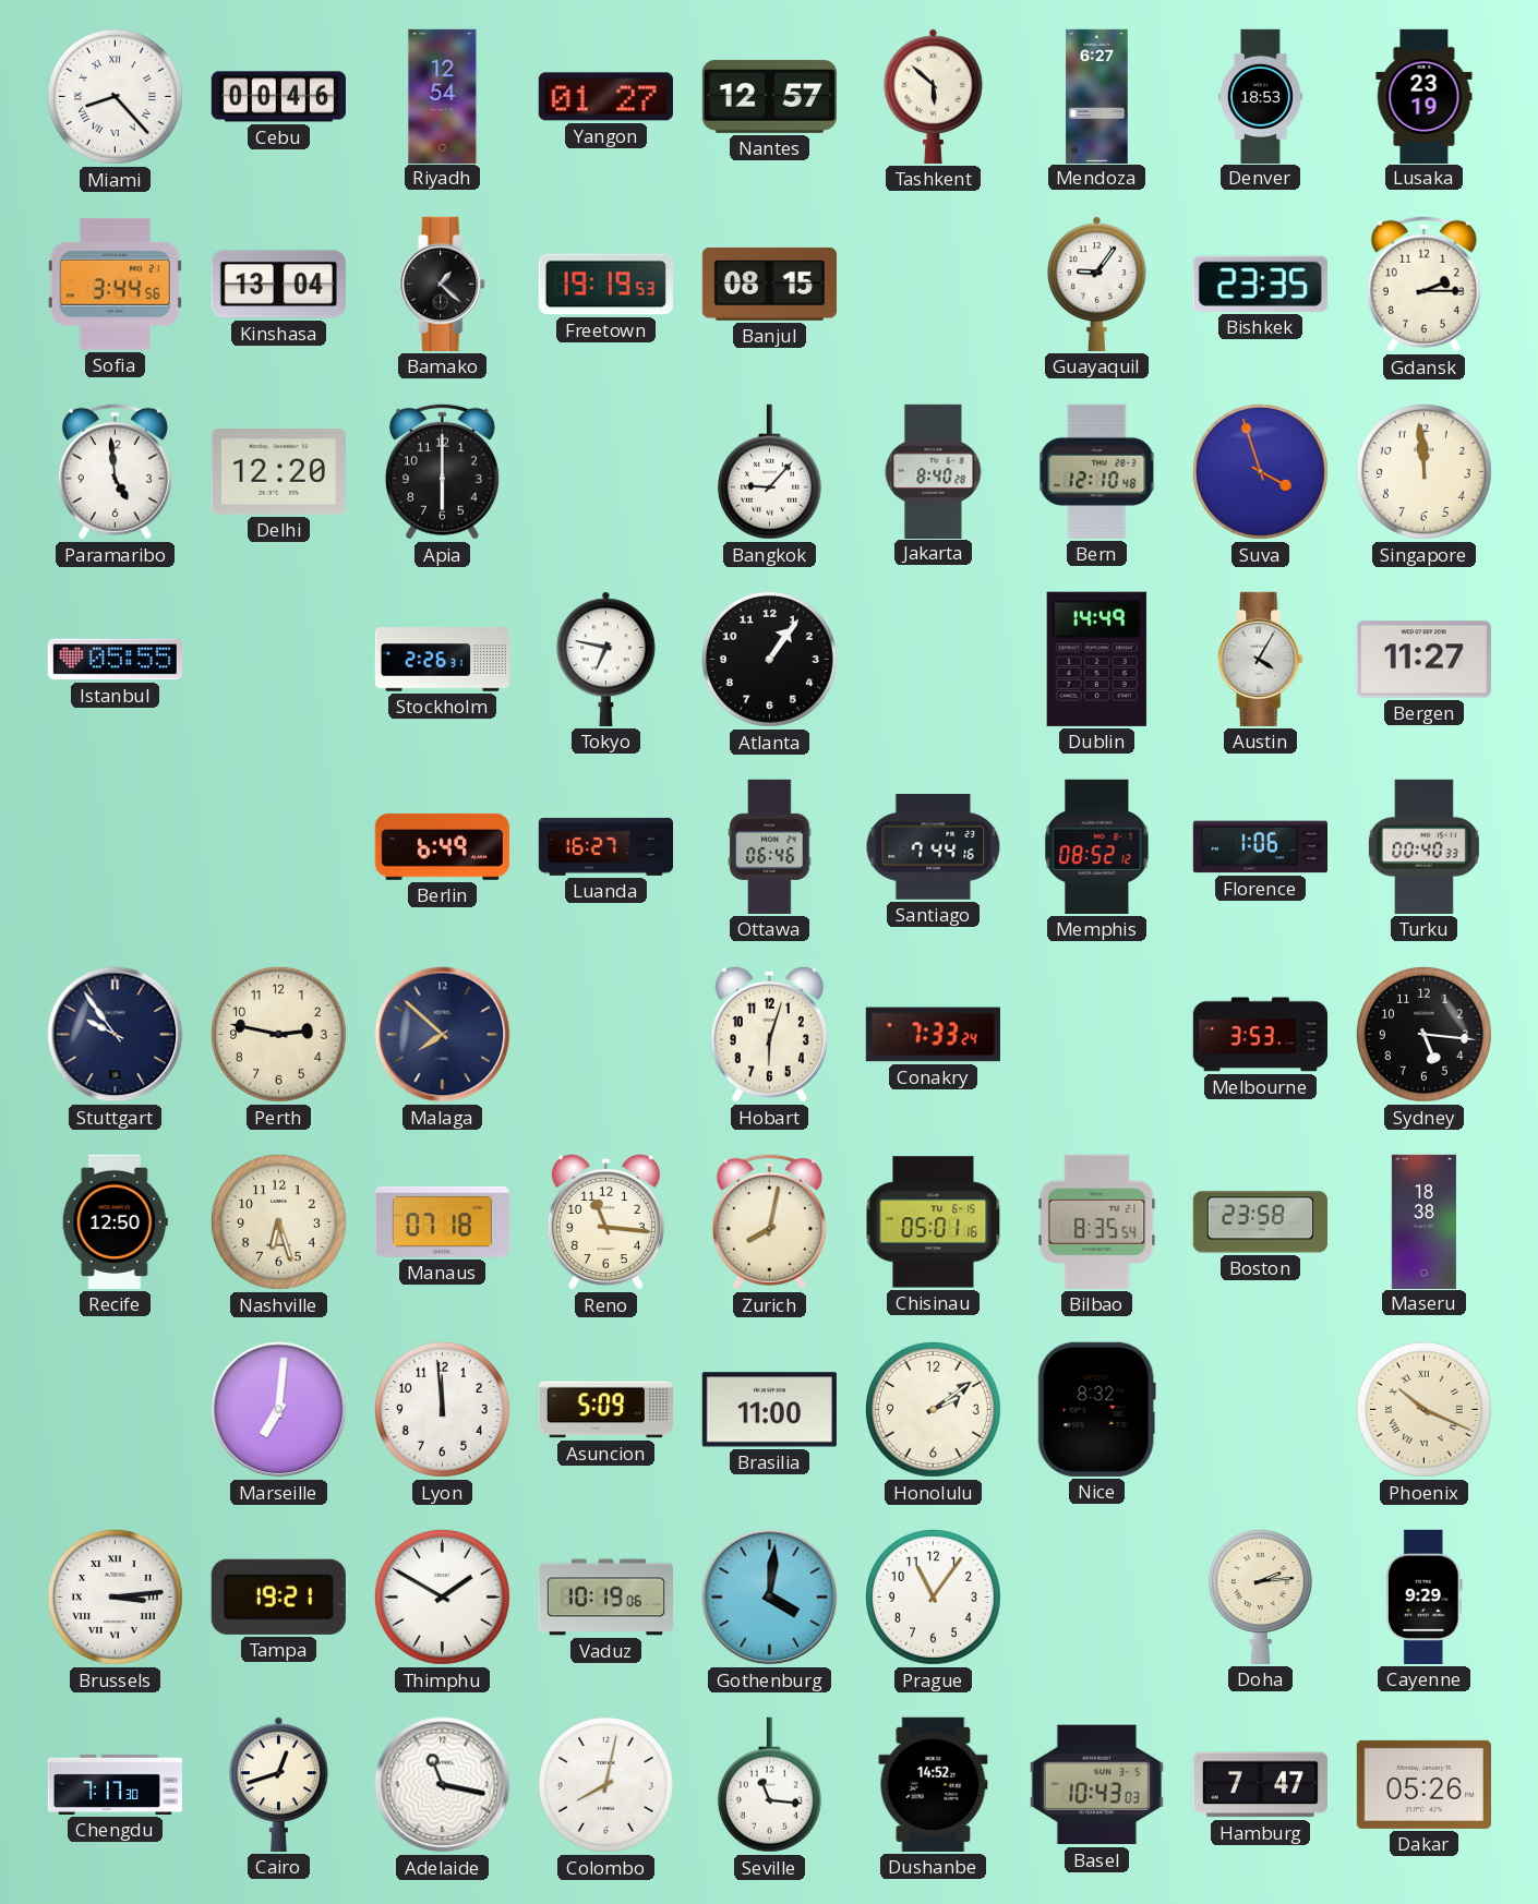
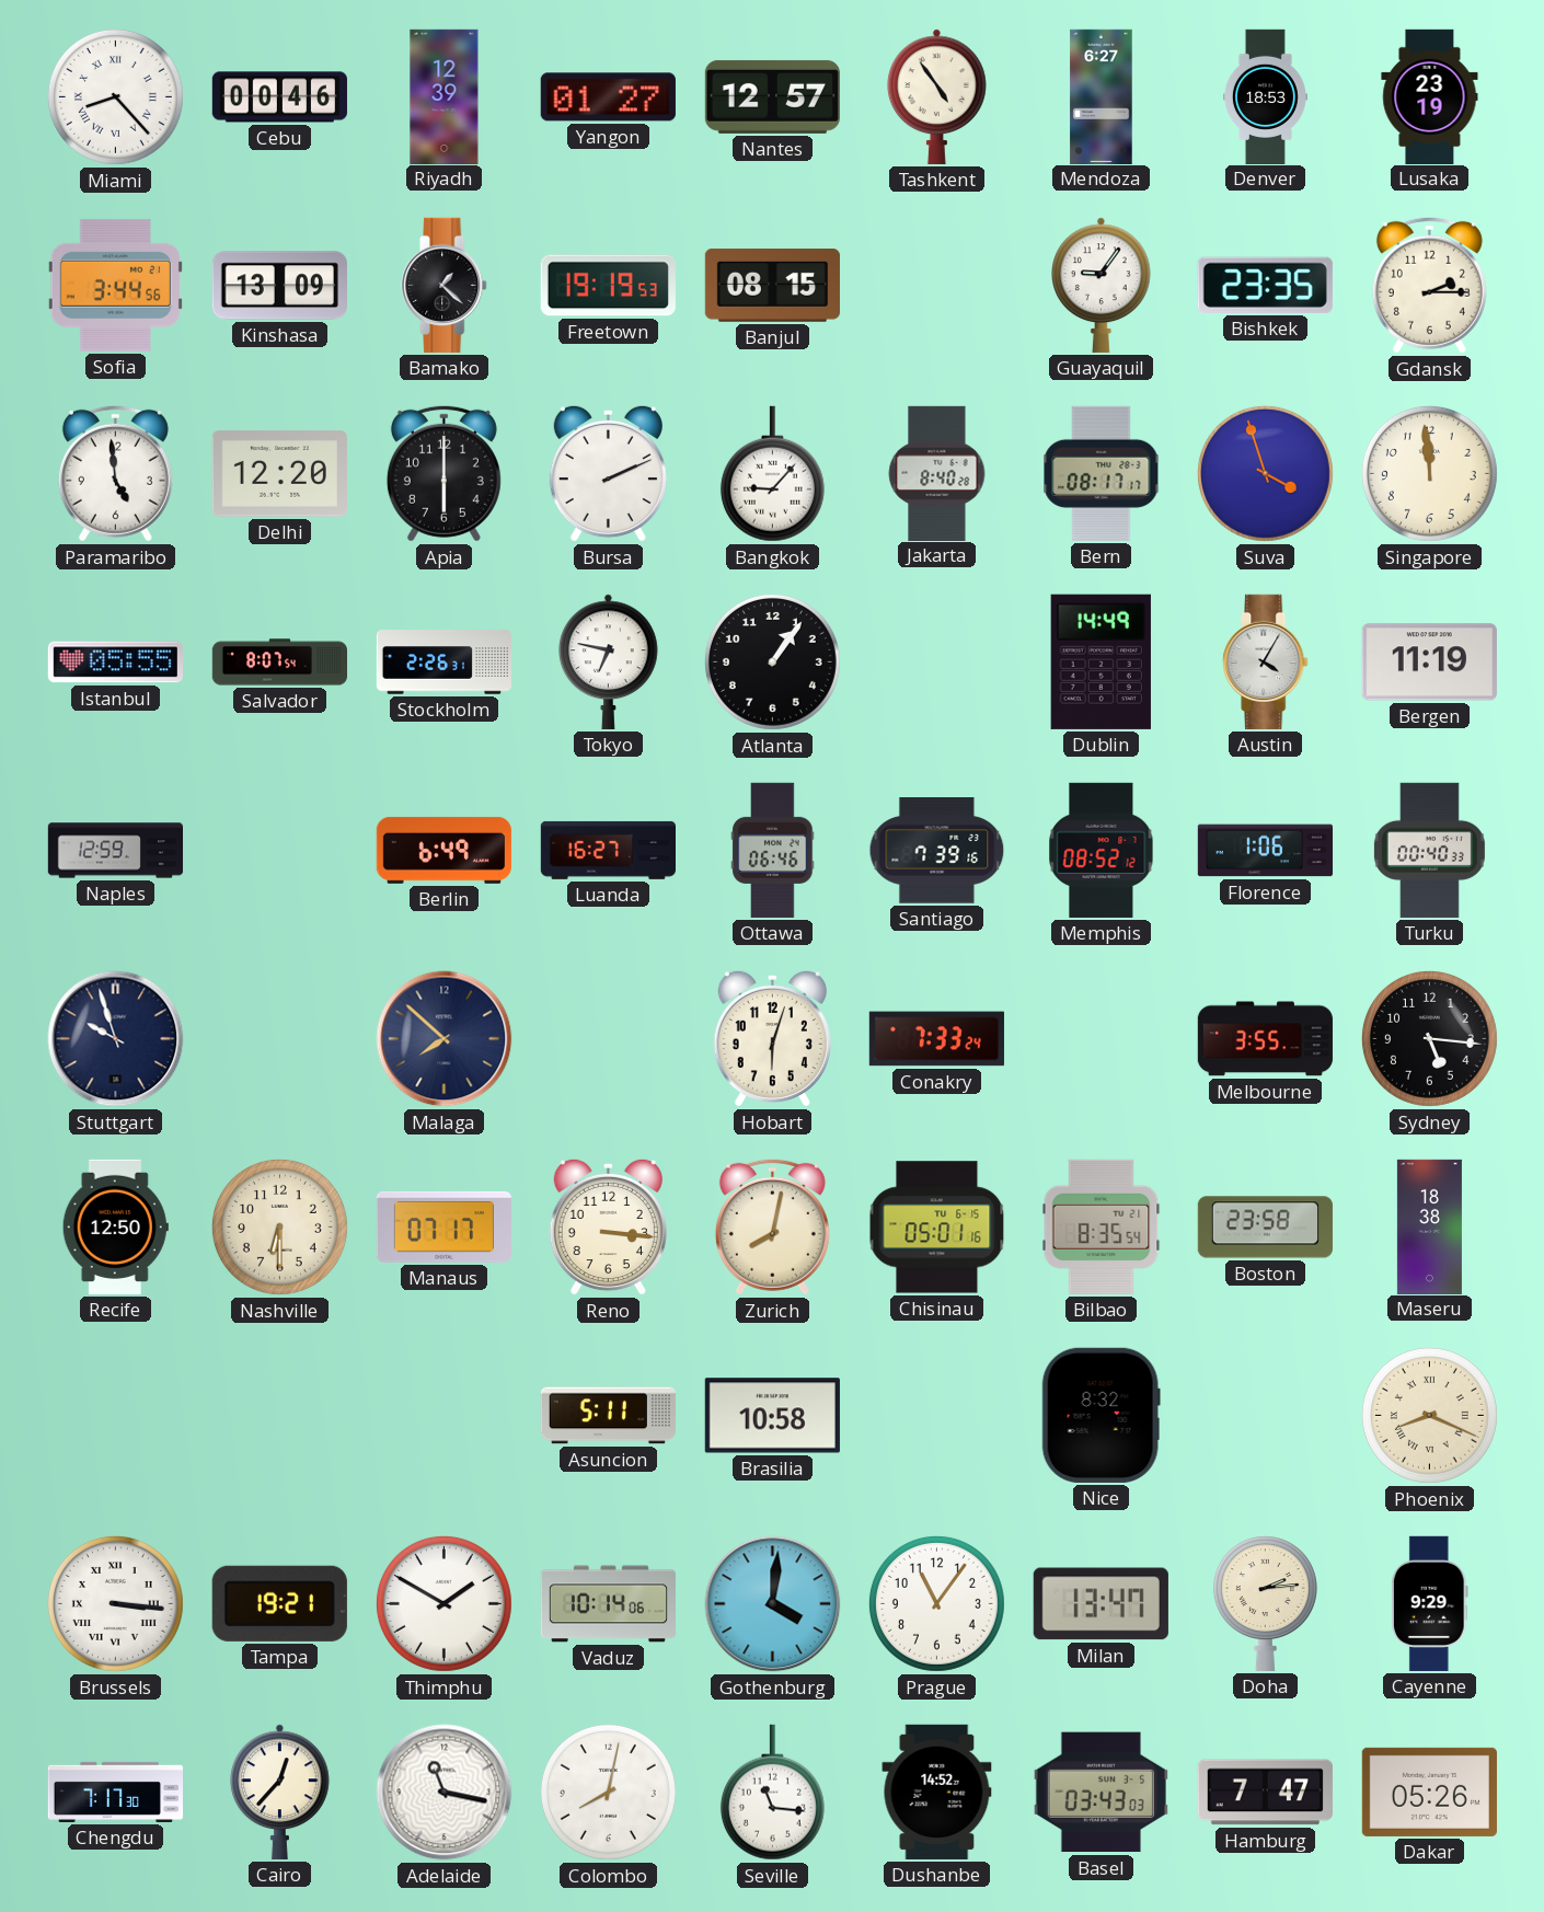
Riyadh: 12:54 -> 12:39
Tashkent: 5:52 -> 4:54
Kinshasa: 13:04 -> 13:09
Bursa: none -> 2:11
Bern: 12:10 -> 08:17
Salvador: none -> 8:07
Bergen: 11:27 -> 11:19
Naples: none -> 12:59
Santiago: 7:44 -> 7:39
Stuttgart: 9:54 -> 9:57
Perth: 2:47 -> none
Melbourne: 3:53 -> 3:55
Nashville: 6:27 -> 6:30
Manaus: 07:18 -> 07:17
Reno: 11:16 -> 3:16
Marseille: 7:01 -> none
Lyon: 11:59 -> none
Asuncion: 5:09 -> 5:11
Brasilia: 11:00 -> 10:58
Honolulu: 2:09 -> none
Phoenix: 10:19 -> 8:19
Brussels: 3:14 -> 3:16
Vaduz: 10:19 -> 10:14
Milan: none -> 13:47
Cairo: 12:42 -> 12:37
Basel: 10:43 -> 03:43
